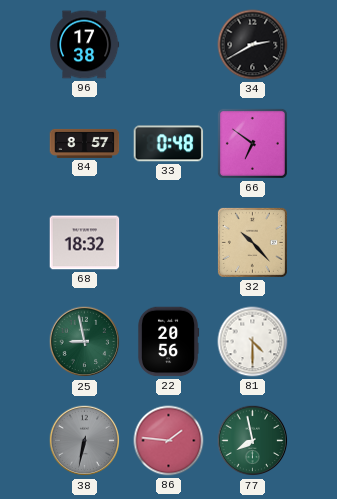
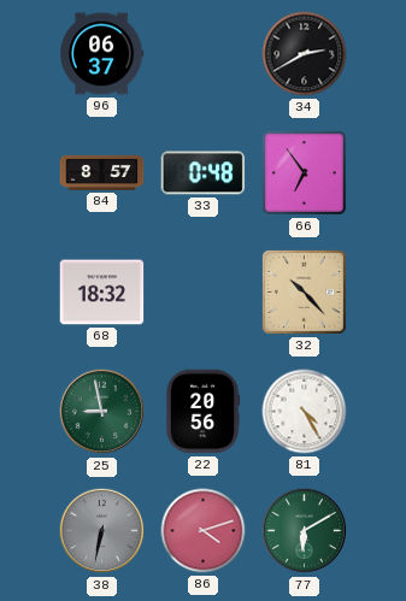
96: 17:38 -> 06:37
66: 6:51 -> 6:54
81: 4:30 -> 4:25
86: 1:46 -> 4:12
77: 7:58 -> 6:10
